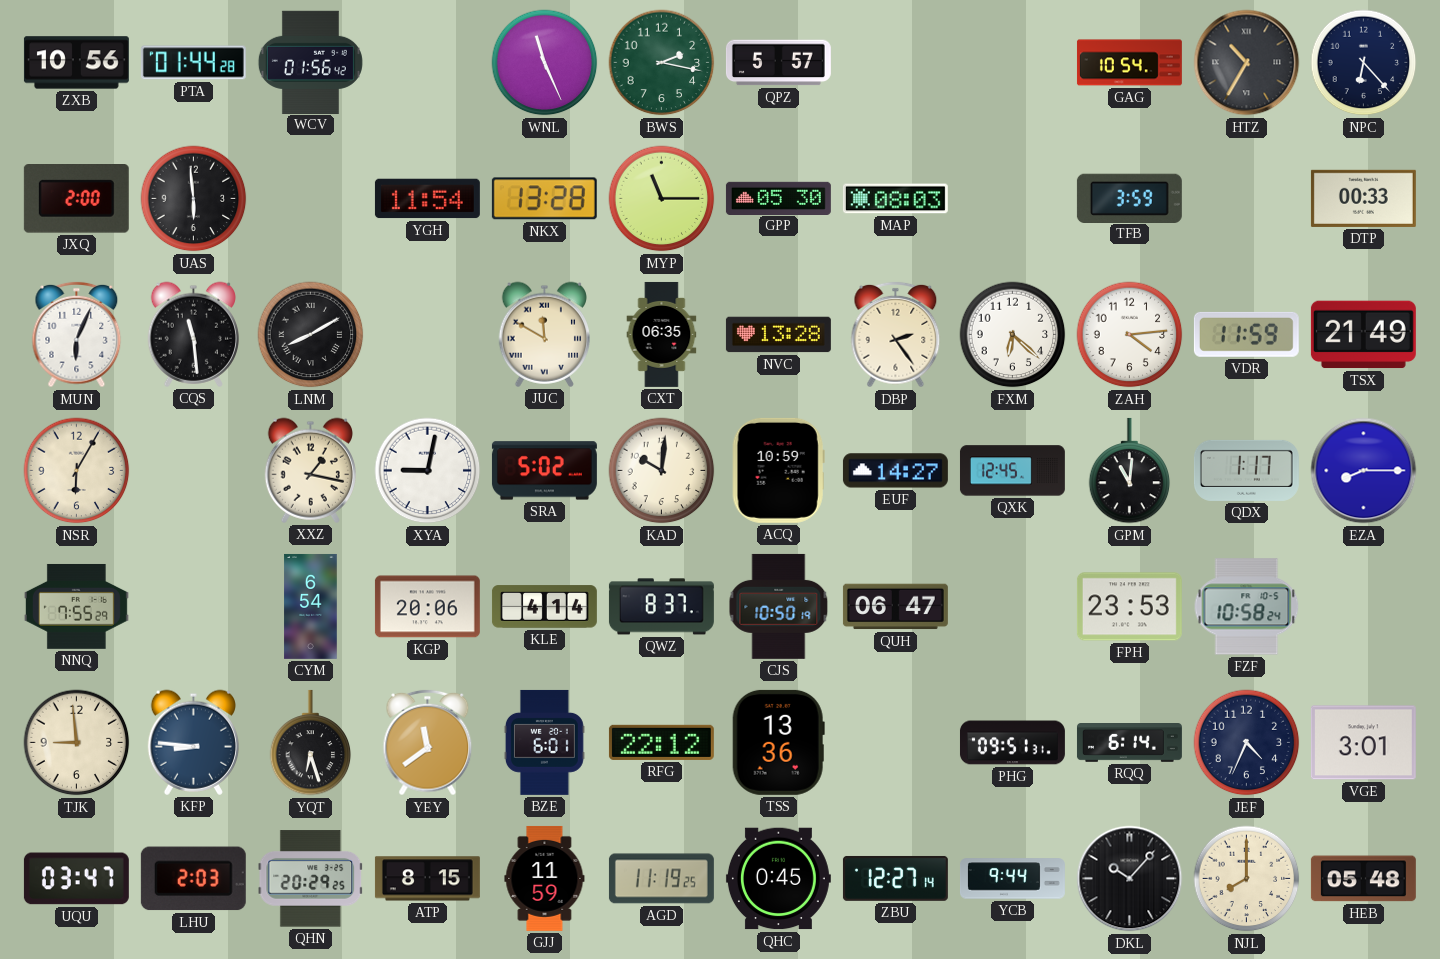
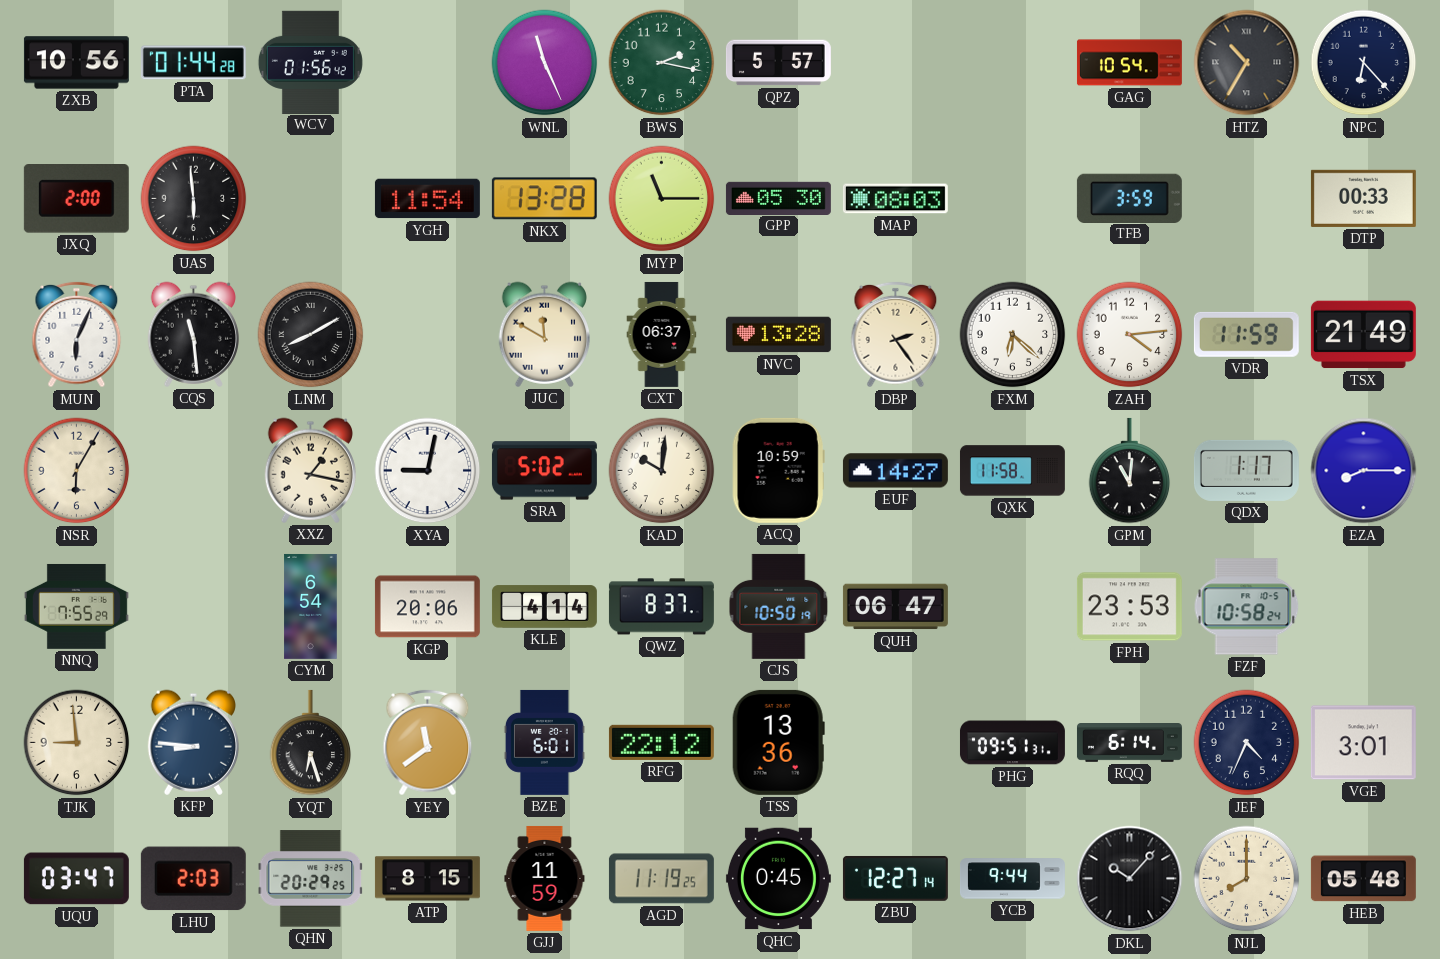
CXT: 06:35 -> 06:37
QXK: 12:45 -> 11:58
